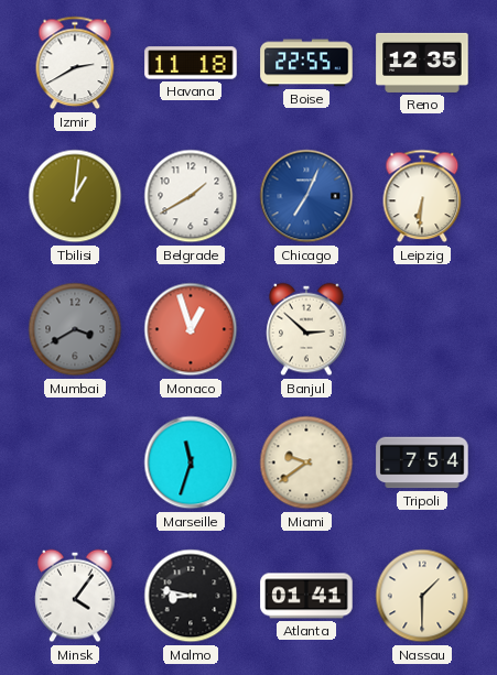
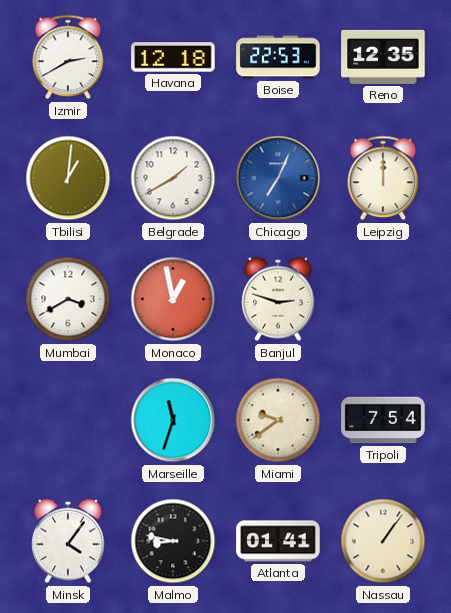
Havana: 11:18 -> 12:18
Boise: 22:55 -> 22:53
Leipzig: 6:31 -> 12:00
Mumbai dial: grey -> white
Monaco: 12:57 -> 12:58
Banjul: 2:52 -> 2:48
Nassau: 1:30 -> 1:06
